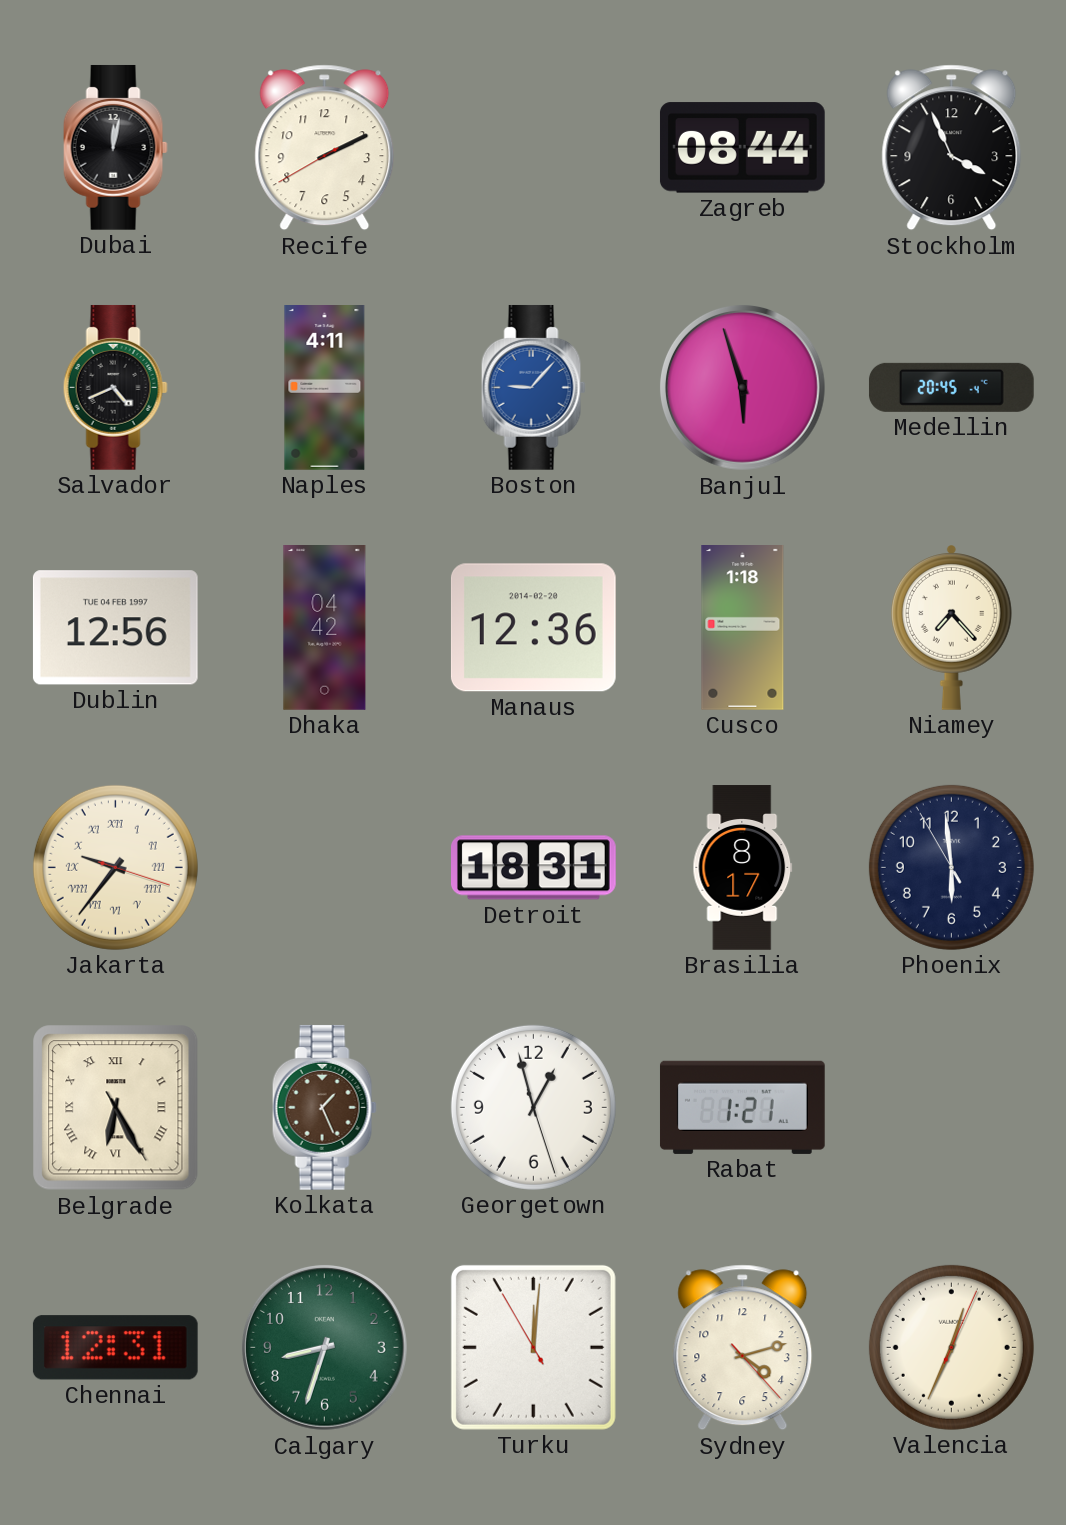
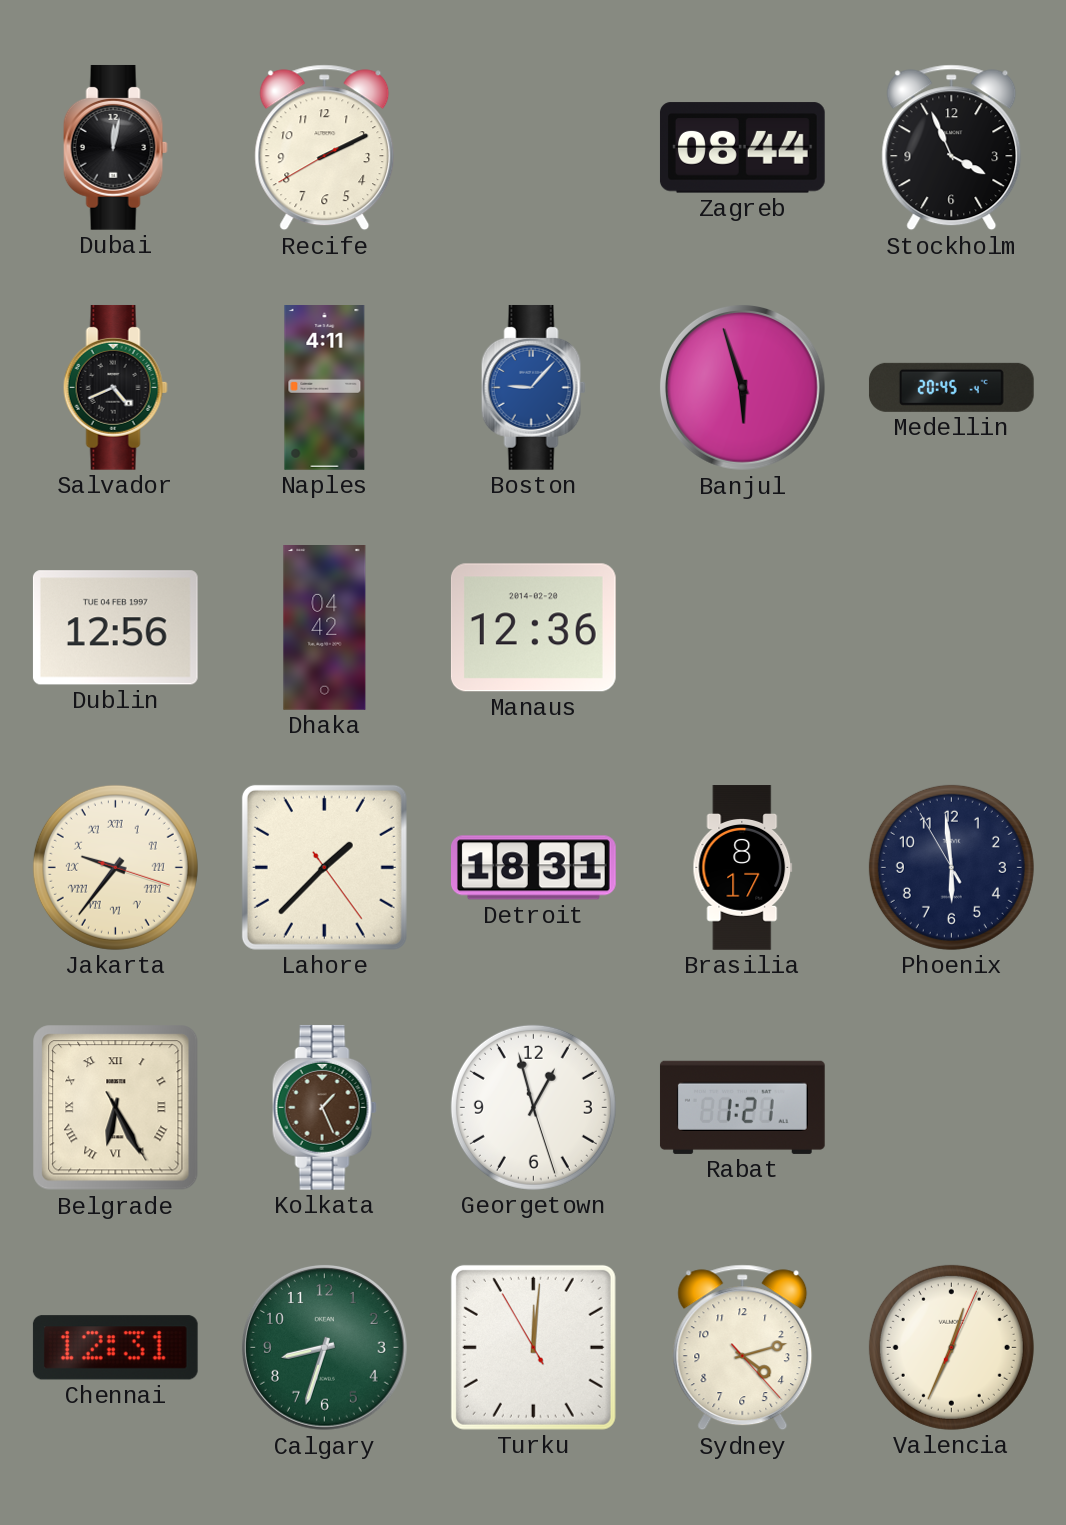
Cusco: 1:18 -> none
Niamey: 7:23 -> none
Lahore: none -> 1:37
